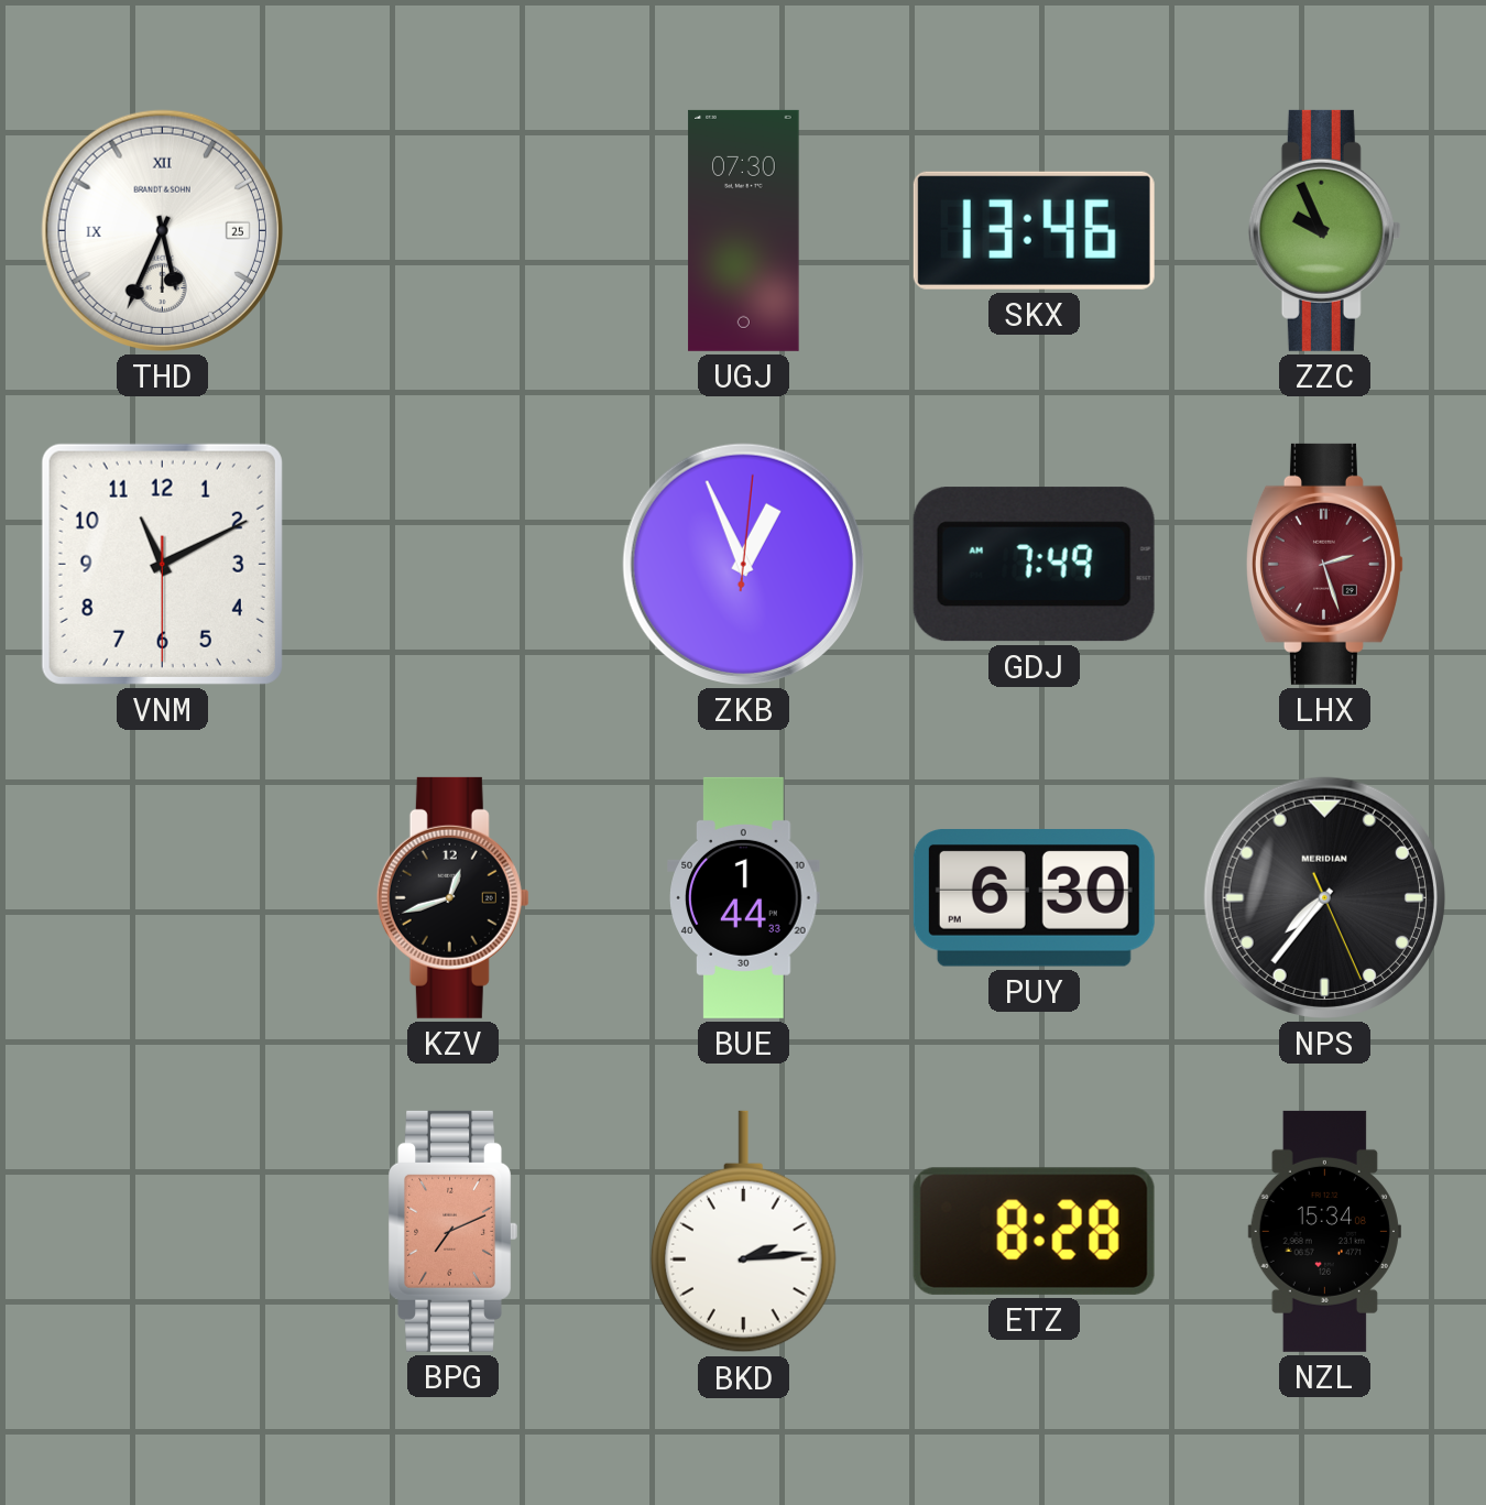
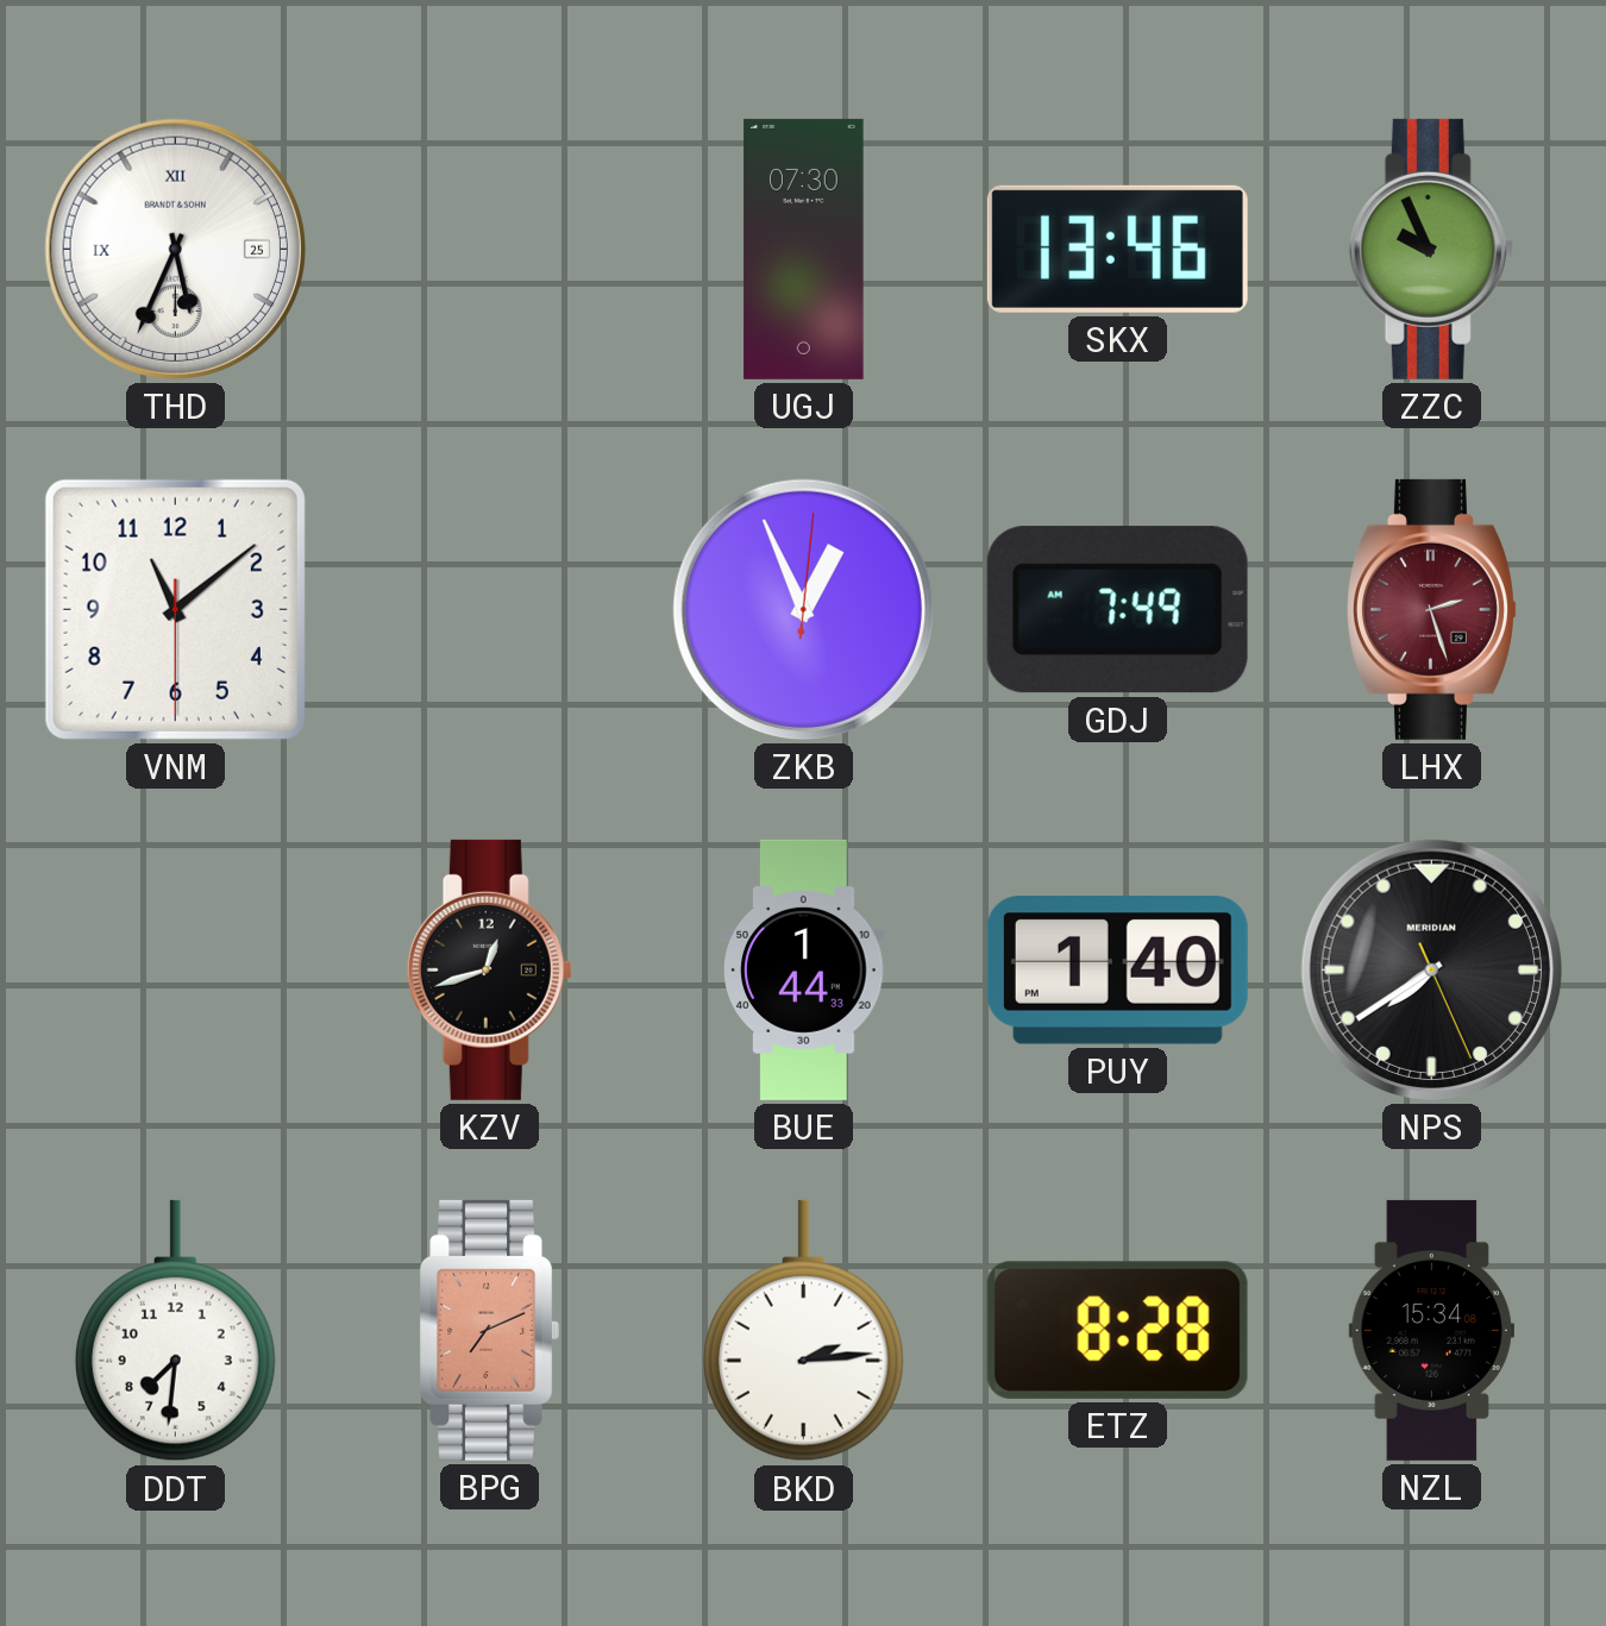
VNM: 11:10 -> 11:08
PUY: 6:30 -> 1:40
NPS: 7:36 -> 7:39
DDT: none -> 7:31
